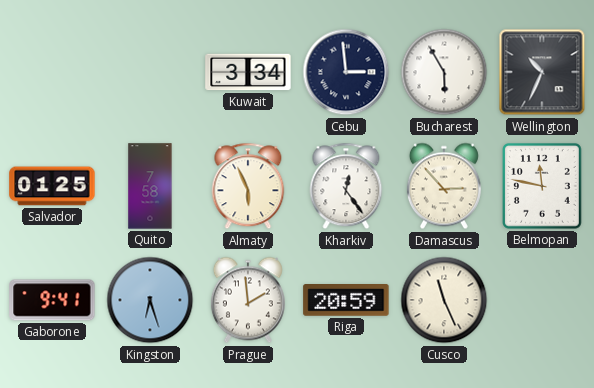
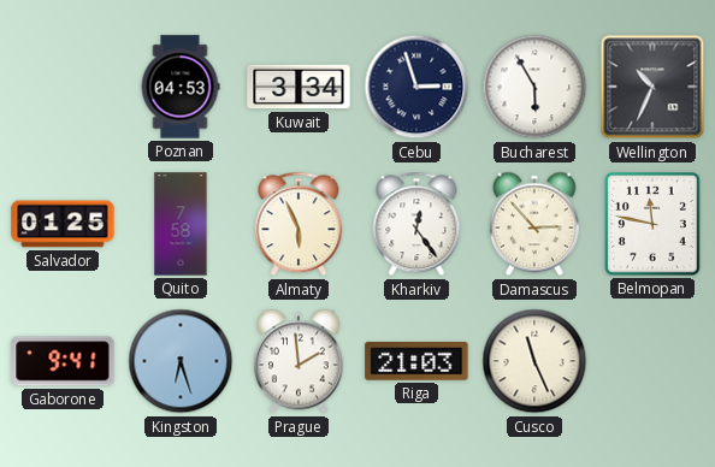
Poznan: none -> 04:53
Cebu: 2:59 -> 2:57
Riga: 20:59 -> 21:03
